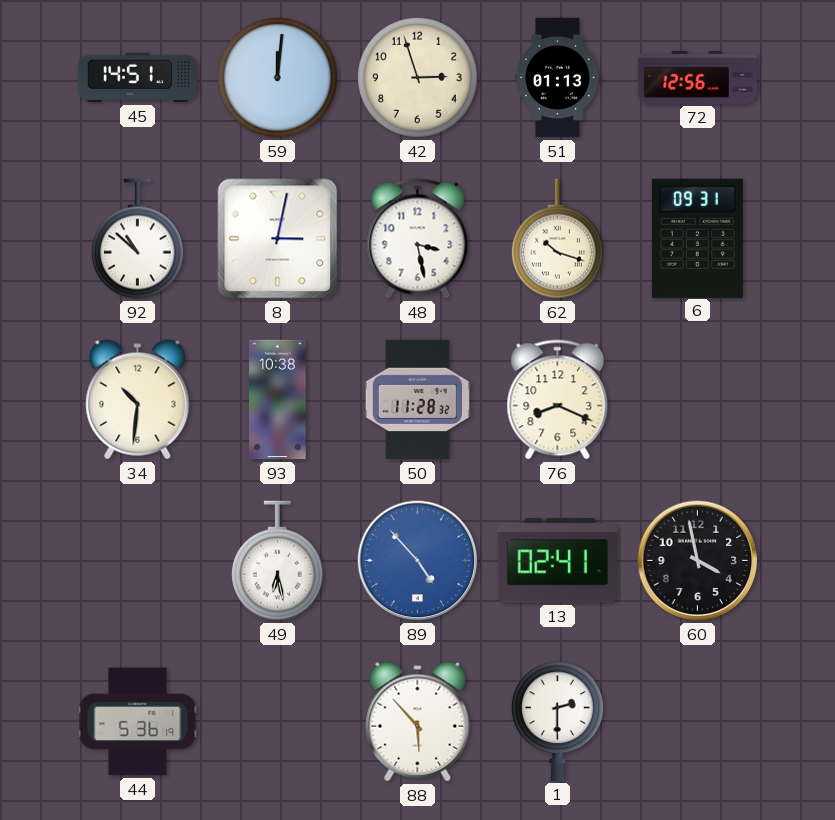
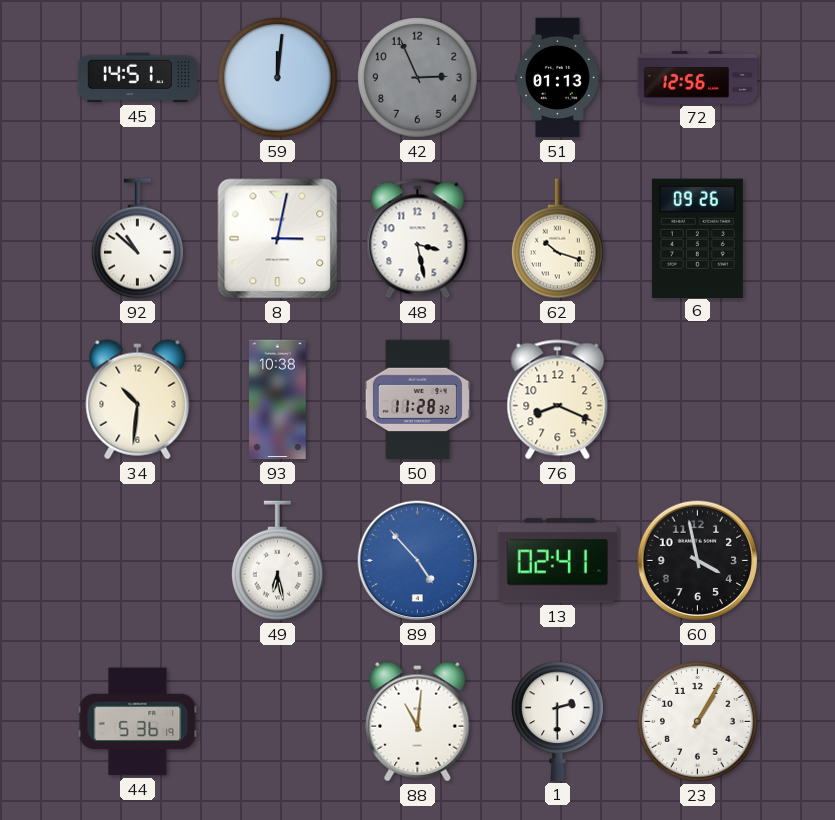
42: 2:57 -> 2:56
42 dial: cream -> grey
6: 09:31 -> 09:26
88: 5:53 -> 11:01
23: none -> 1:05
